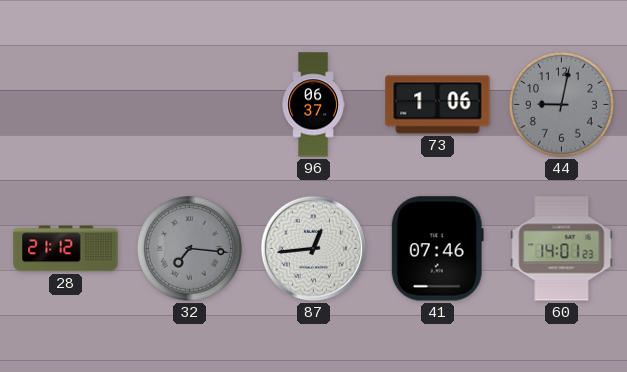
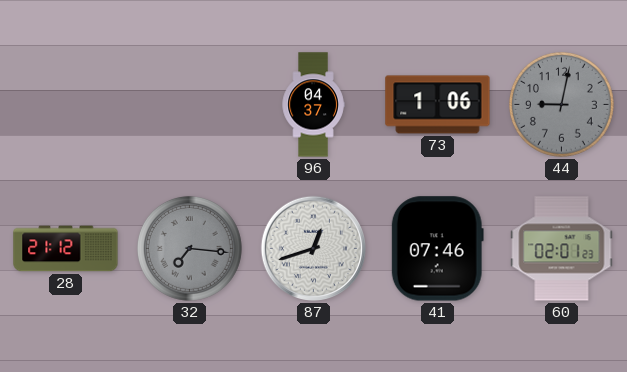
96: 06:37 -> 04:37
87: 12:44 -> 12:42
60: 14:01 -> 02:01
